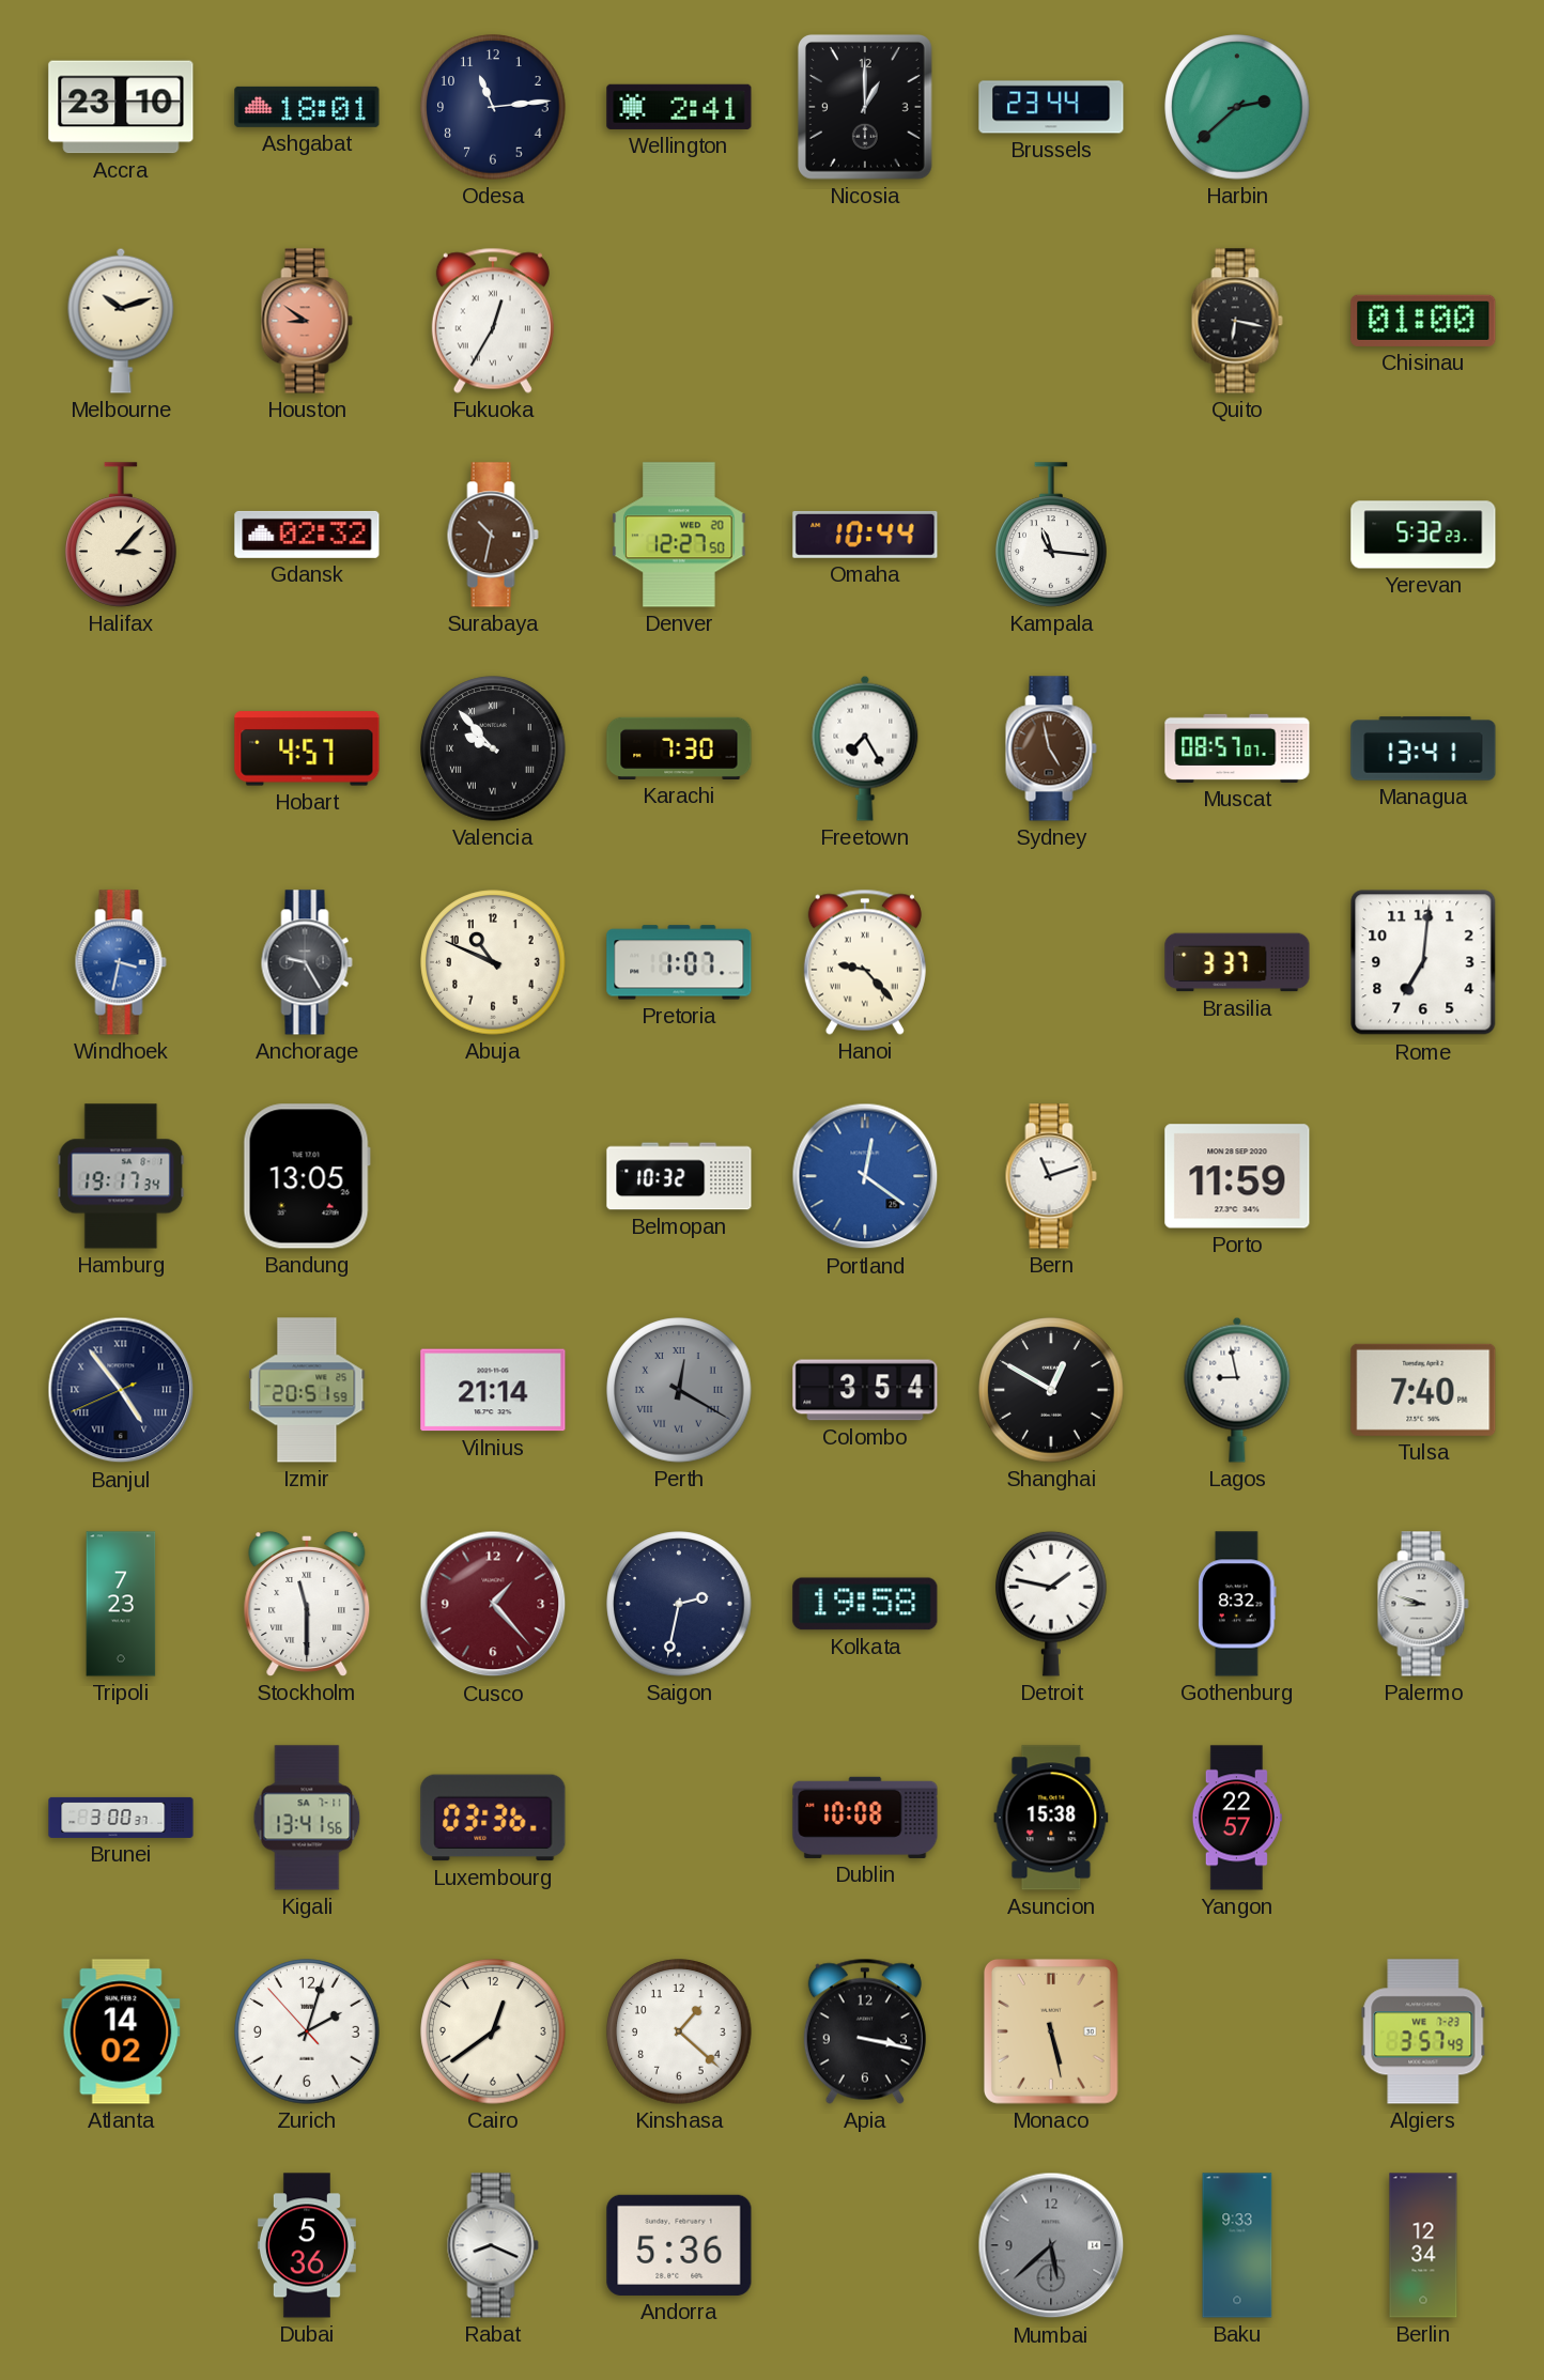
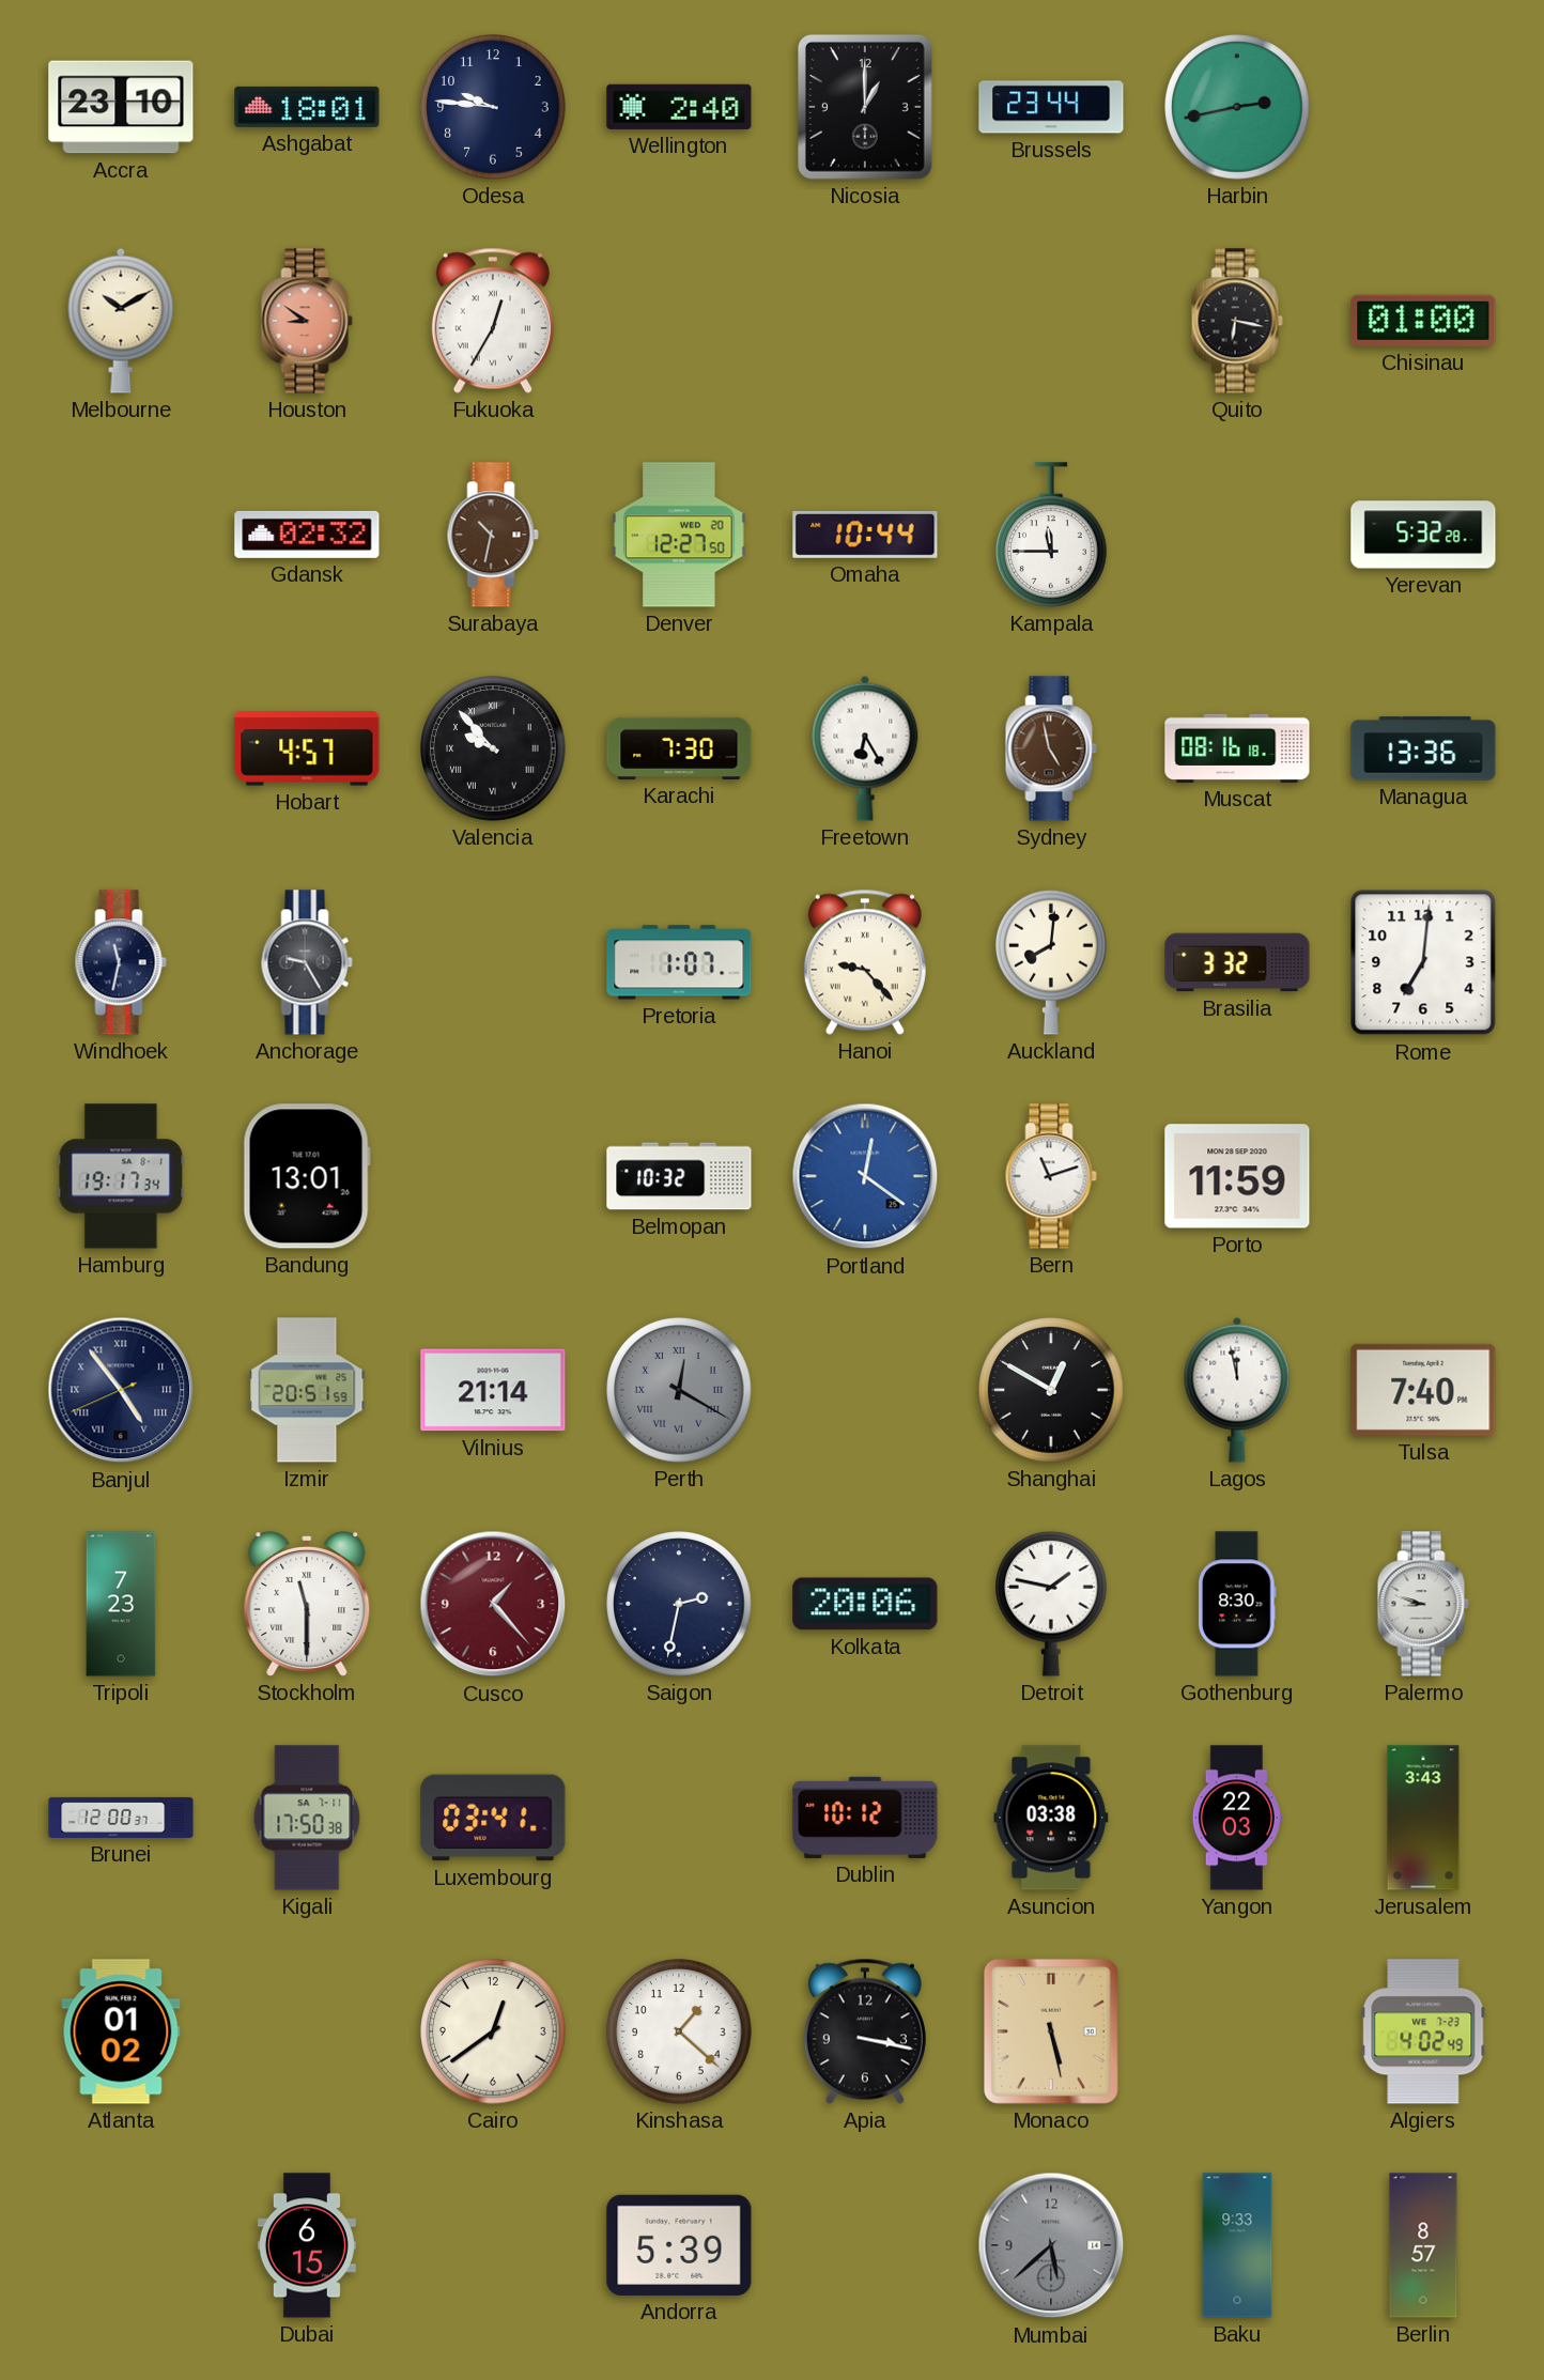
Odesa: 11:14 -> 9:46
Wellington: 2:41 -> 2:40
Harbin: 2:38 -> 2:43
Melbourne: 10:12 -> 10:10
Halifax: 3:07 -> none
Kampala: 11:16 -> 11:45
Yerevan: 5:32:23 -> 5:32:28
Freetown: 7:25 -> 6:25
Muscat: 08:57 -> 08:16
Managua: 13:41 -> 13:36
Windhoek: 3:32 -> 11:32
Windhoek dial: blue -> navy
Abuja: 10:49 -> none
Auckland: none -> 8:01
Brasilia: 3:37 -> 3:32
Bandung: 13:05 -> 13:01
Colombo: 3:54 -> none
Lagos: 8:58 -> 11:58
Kolkata: 19:58 -> 20:06
Gothenburg: 8:32 -> 8:30
Brunei: 3:00 -> 12:00
Kigali: 13:41 -> 17:50
Luxembourg: 03:36 -> 03:41
Dublin: 10:08 -> 10:12
Asuncion: 15:38 -> 03:38
Yangon: 22:57 -> 22:03
Jerusalem: none -> 3:43
Atlanta: 14:02 -> 01:02
Zurich: 2:02 -> none
Algiers: 3:57 -> 4:02
Dubai: 5:36 -> 6:15
Rabat: 8:19 -> none
Andorra: 5:36 -> 5:39
Berlin: 12:34 -> 8:57
